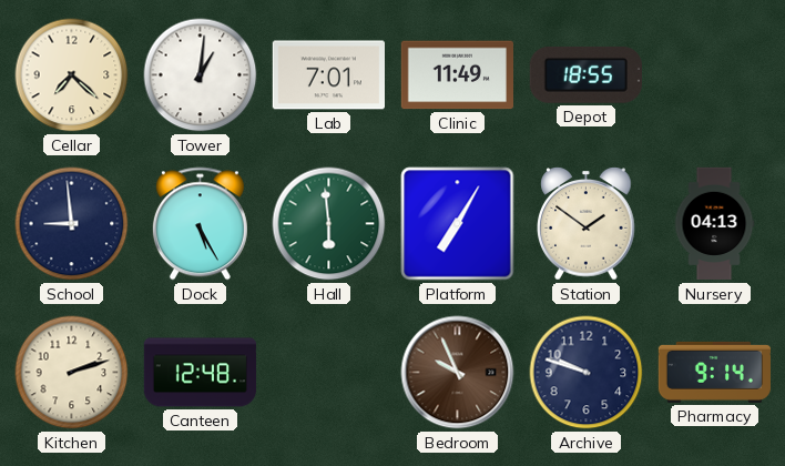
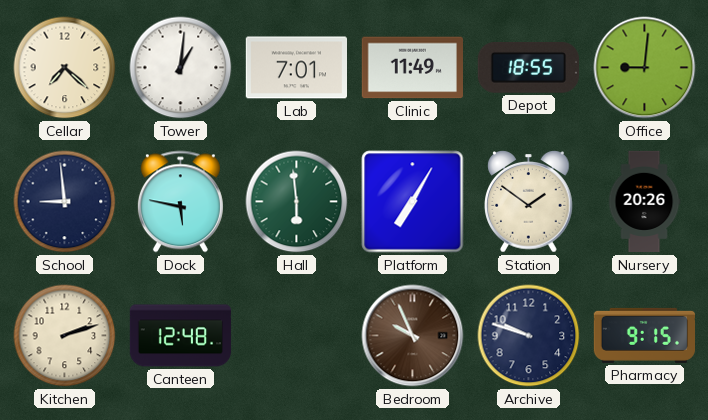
Office: none -> 9:01
Dock: 5:25 -> 5:47
Nursery: 04:13 -> 20:26
Pharmacy: 9:14 -> 9:15
